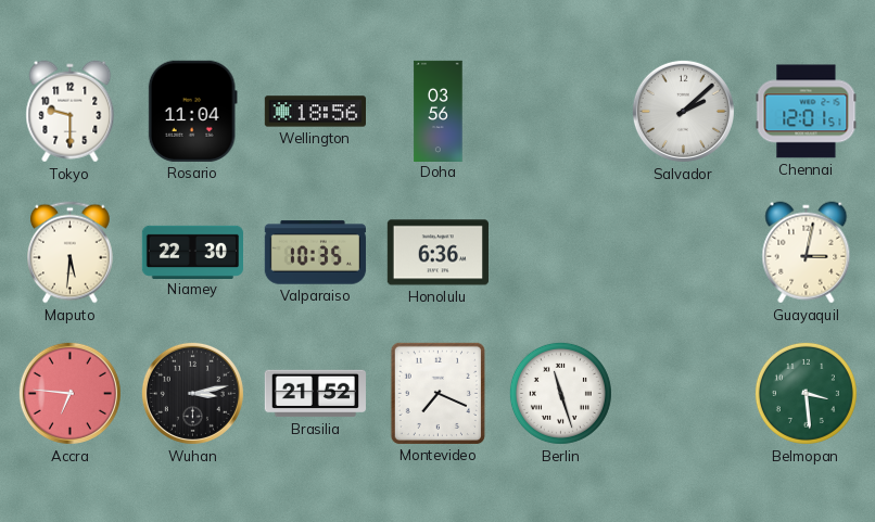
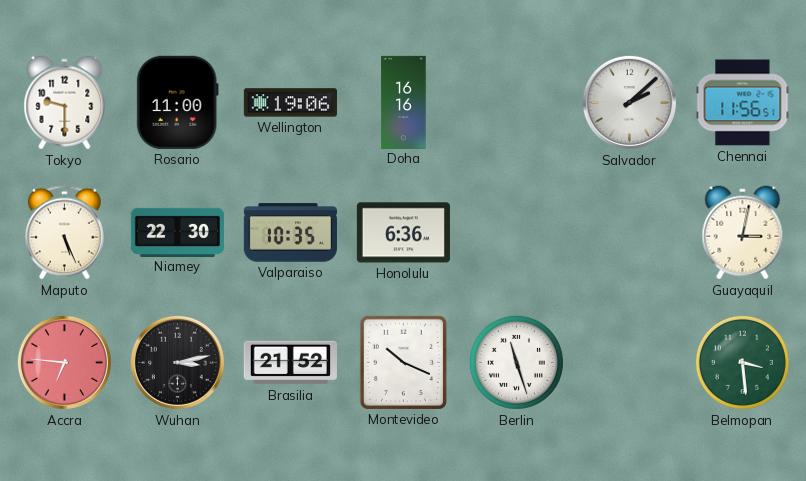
Rosario: 11:04 -> 11:00
Wellington: 18:56 -> 19:06
Doha: 03:56 -> 16:16
Chennai: 12:01 -> 11:56
Maputo: 5:31 -> 5:26
Montevideo: 7:19 -> 10:19
